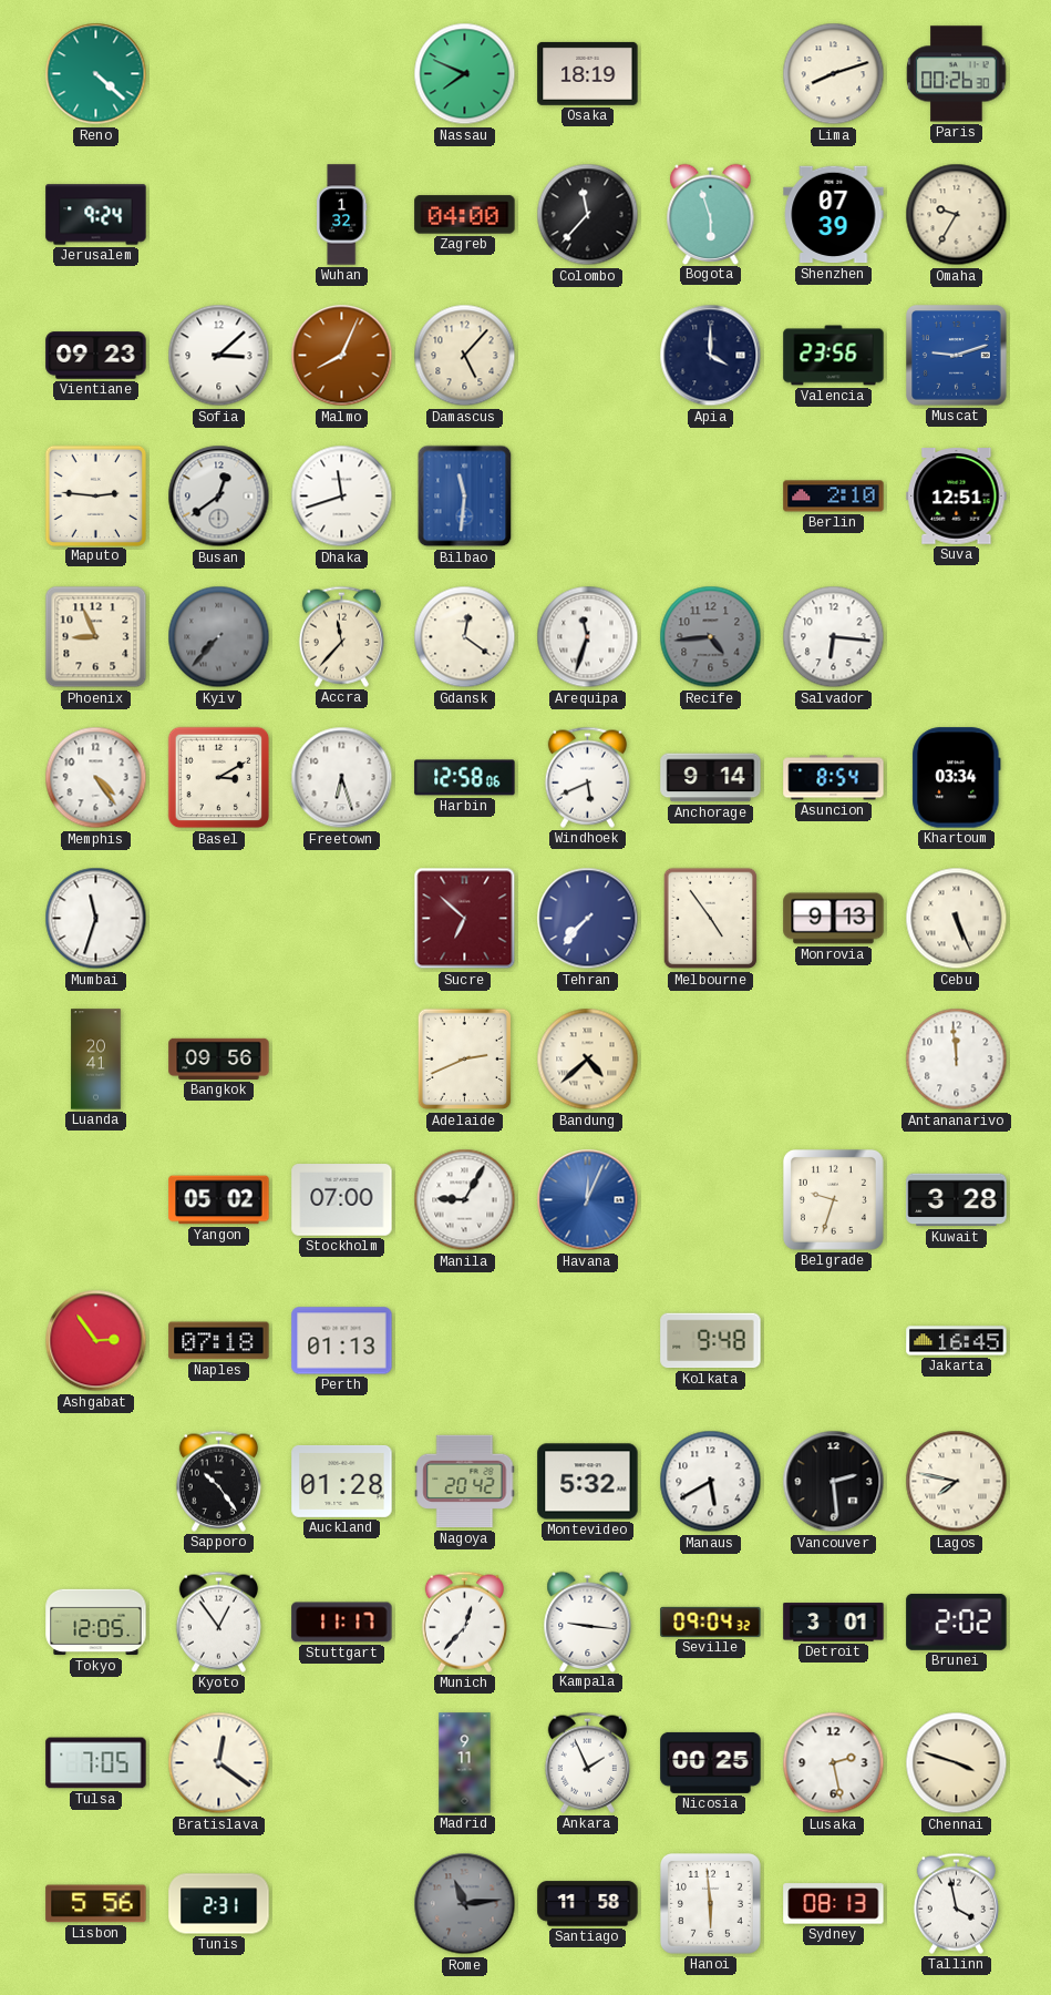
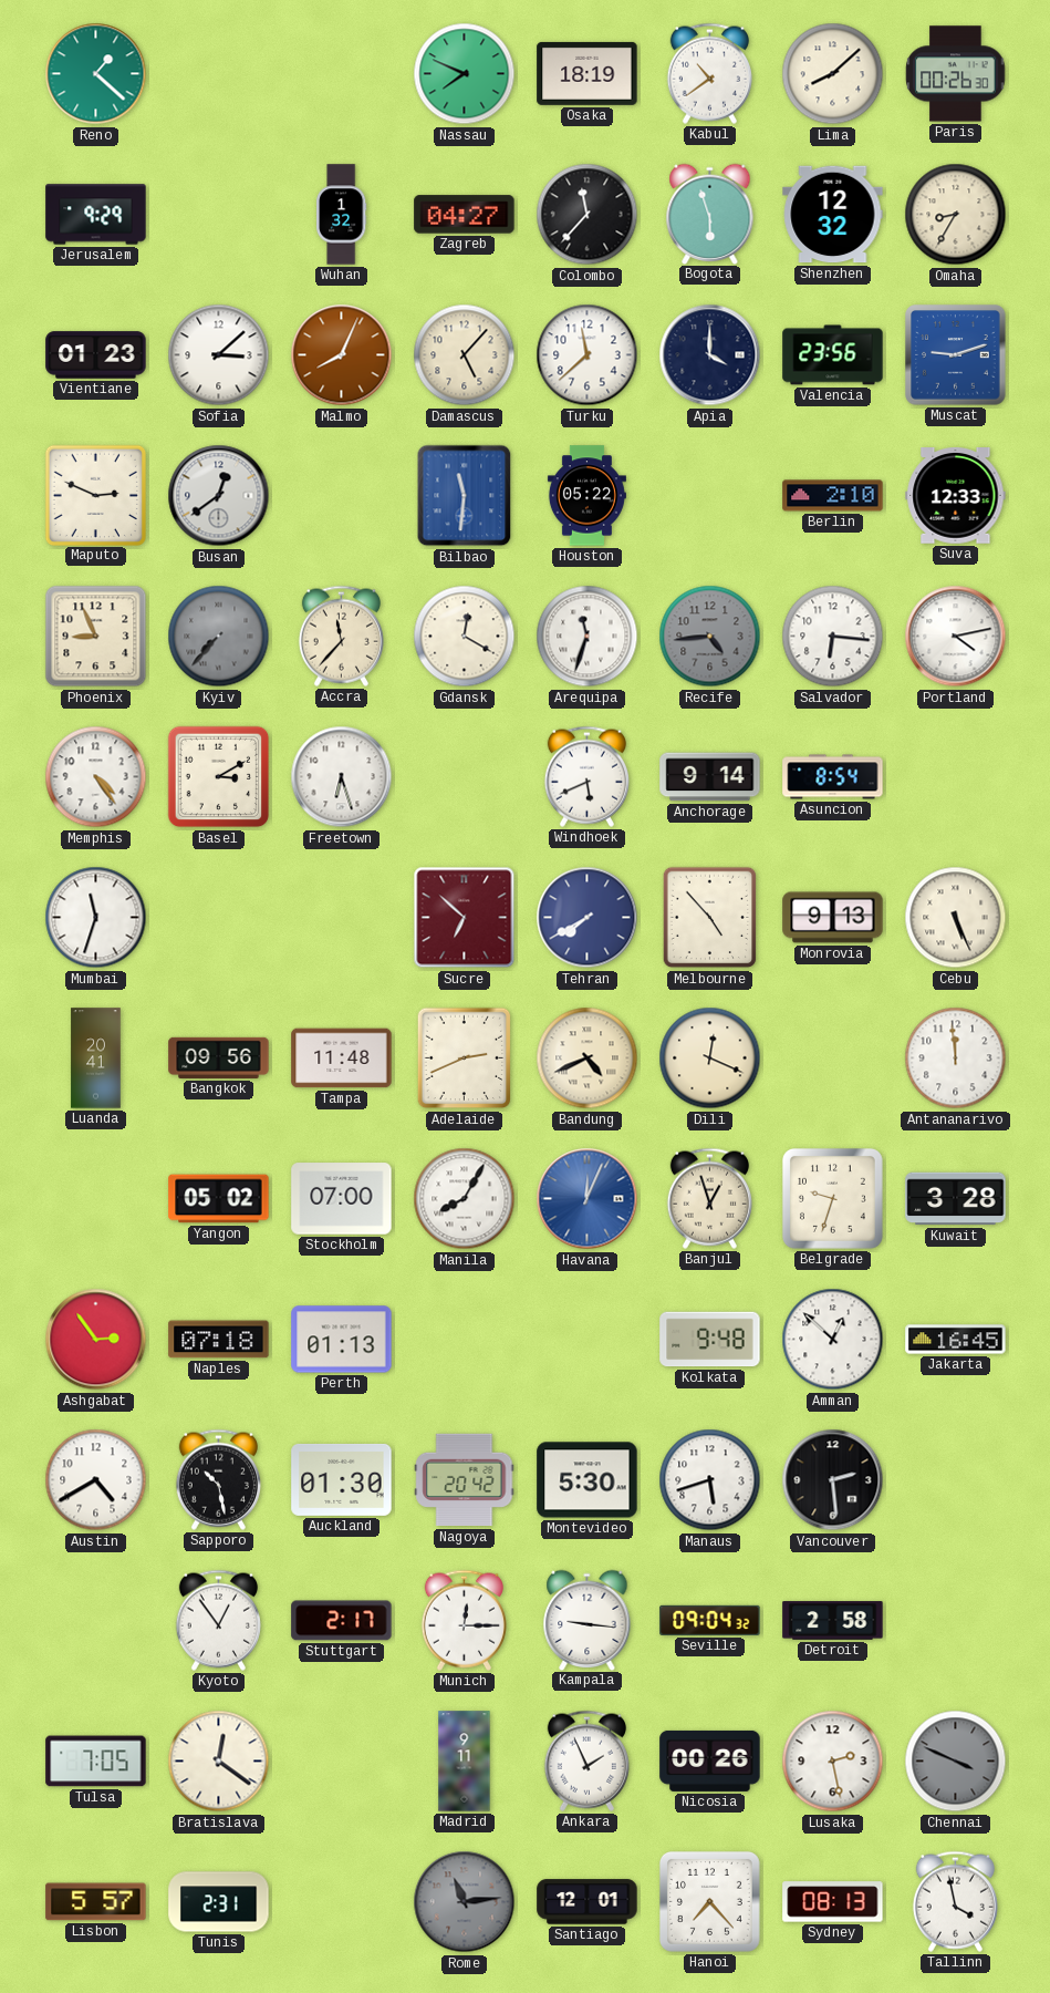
Reno: 4:22 -> 1:22
Kabul: none -> 10:39
Lima: 8:12 -> 8:08
Jerusalem: 9:24 -> 9:29
Zagreb: 04:00 -> 04:27
Shenzhen: 07:39 -> 12:32
Omaha: 9:35 -> 8:35
Vientiane: 09:23 -> 01:23
Turku: none -> 11:38
Maputo: 2:46 -> 2:49
Dhaka: 11:42 -> none
Houston: none -> 05:22
Suva: 12:51 -> 12:33
Gdansk: 12:21 -> 12:20
Portland: none -> 4:13
Harbin: 12:58 -> none
Khartoum: 03:34 -> none
Tehran: 7:37 -> 7:40
Melbourne: 4:54 -> 4:53
Tampa: none -> 11:48
Bandung: 4:38 -> 4:41
Dili: none -> 12:19
Manila: 9:05 -> 8:05
Banjul: none -> 12:57
Amman: none -> 12:52
Austin: none -> 4:40
Sapporo: 10:24 -> 10:28
Auckland: 01:28 -> 01:30
Montevideo: 5:32 -> 5:30
Manaus: 5:40 -> 5:42
Lagos: 7:47 -> none
Tokyo: 12:05 -> none
Stuttgart: 11:17 -> 2:17
Munich: 12:37 -> 12:15
Detroit: 3:01 -> 2:58
Brunei: 2:02 -> none
Nicosia: 00:25 -> 00:26
Chennai: 3:48 -> 3:49
Chennai dial: cream -> grey
Lisbon: 5:56 -> 5:57
Santiago: 11:58 -> 12:01
Hanoi: 5:59 -> 7:23
